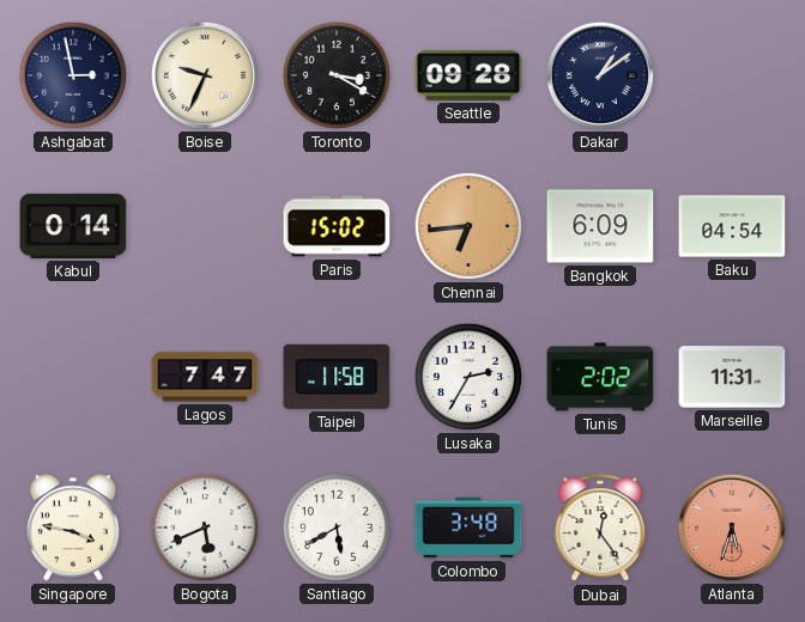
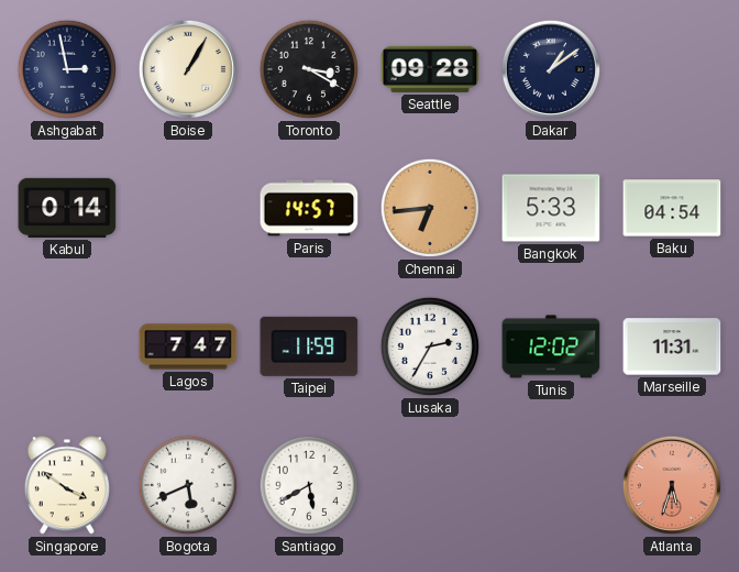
Boise: 9:34 -> 1:05
Paris: 15:02 -> 14:57
Bangkok: 6:09 -> 5:33
Taipei: 11:58 -> 11:59
Tunis: 2:02 -> 12:02
Singapore: 3:47 -> 3:51
Colombo: 3:48 -> none
Dubai: 12:24 -> none
